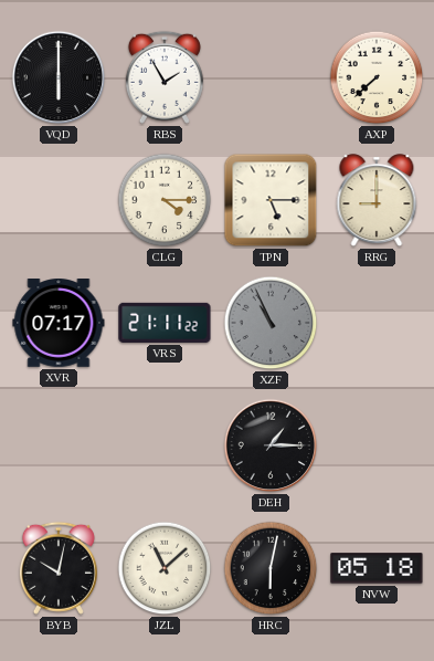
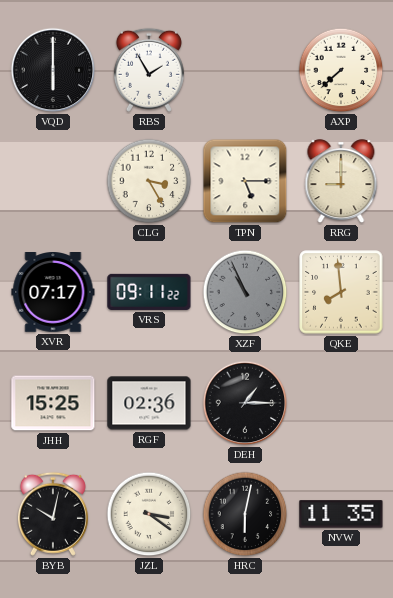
CLG: 4:15 -> 3:25
VRS: 21:11 -> 09:11
QKE: none -> 7:59
JHH: none -> 15:25
RGF: none -> 02:36
JZL: 11:08 -> 3:21
NVW: 05:18 -> 11:35
